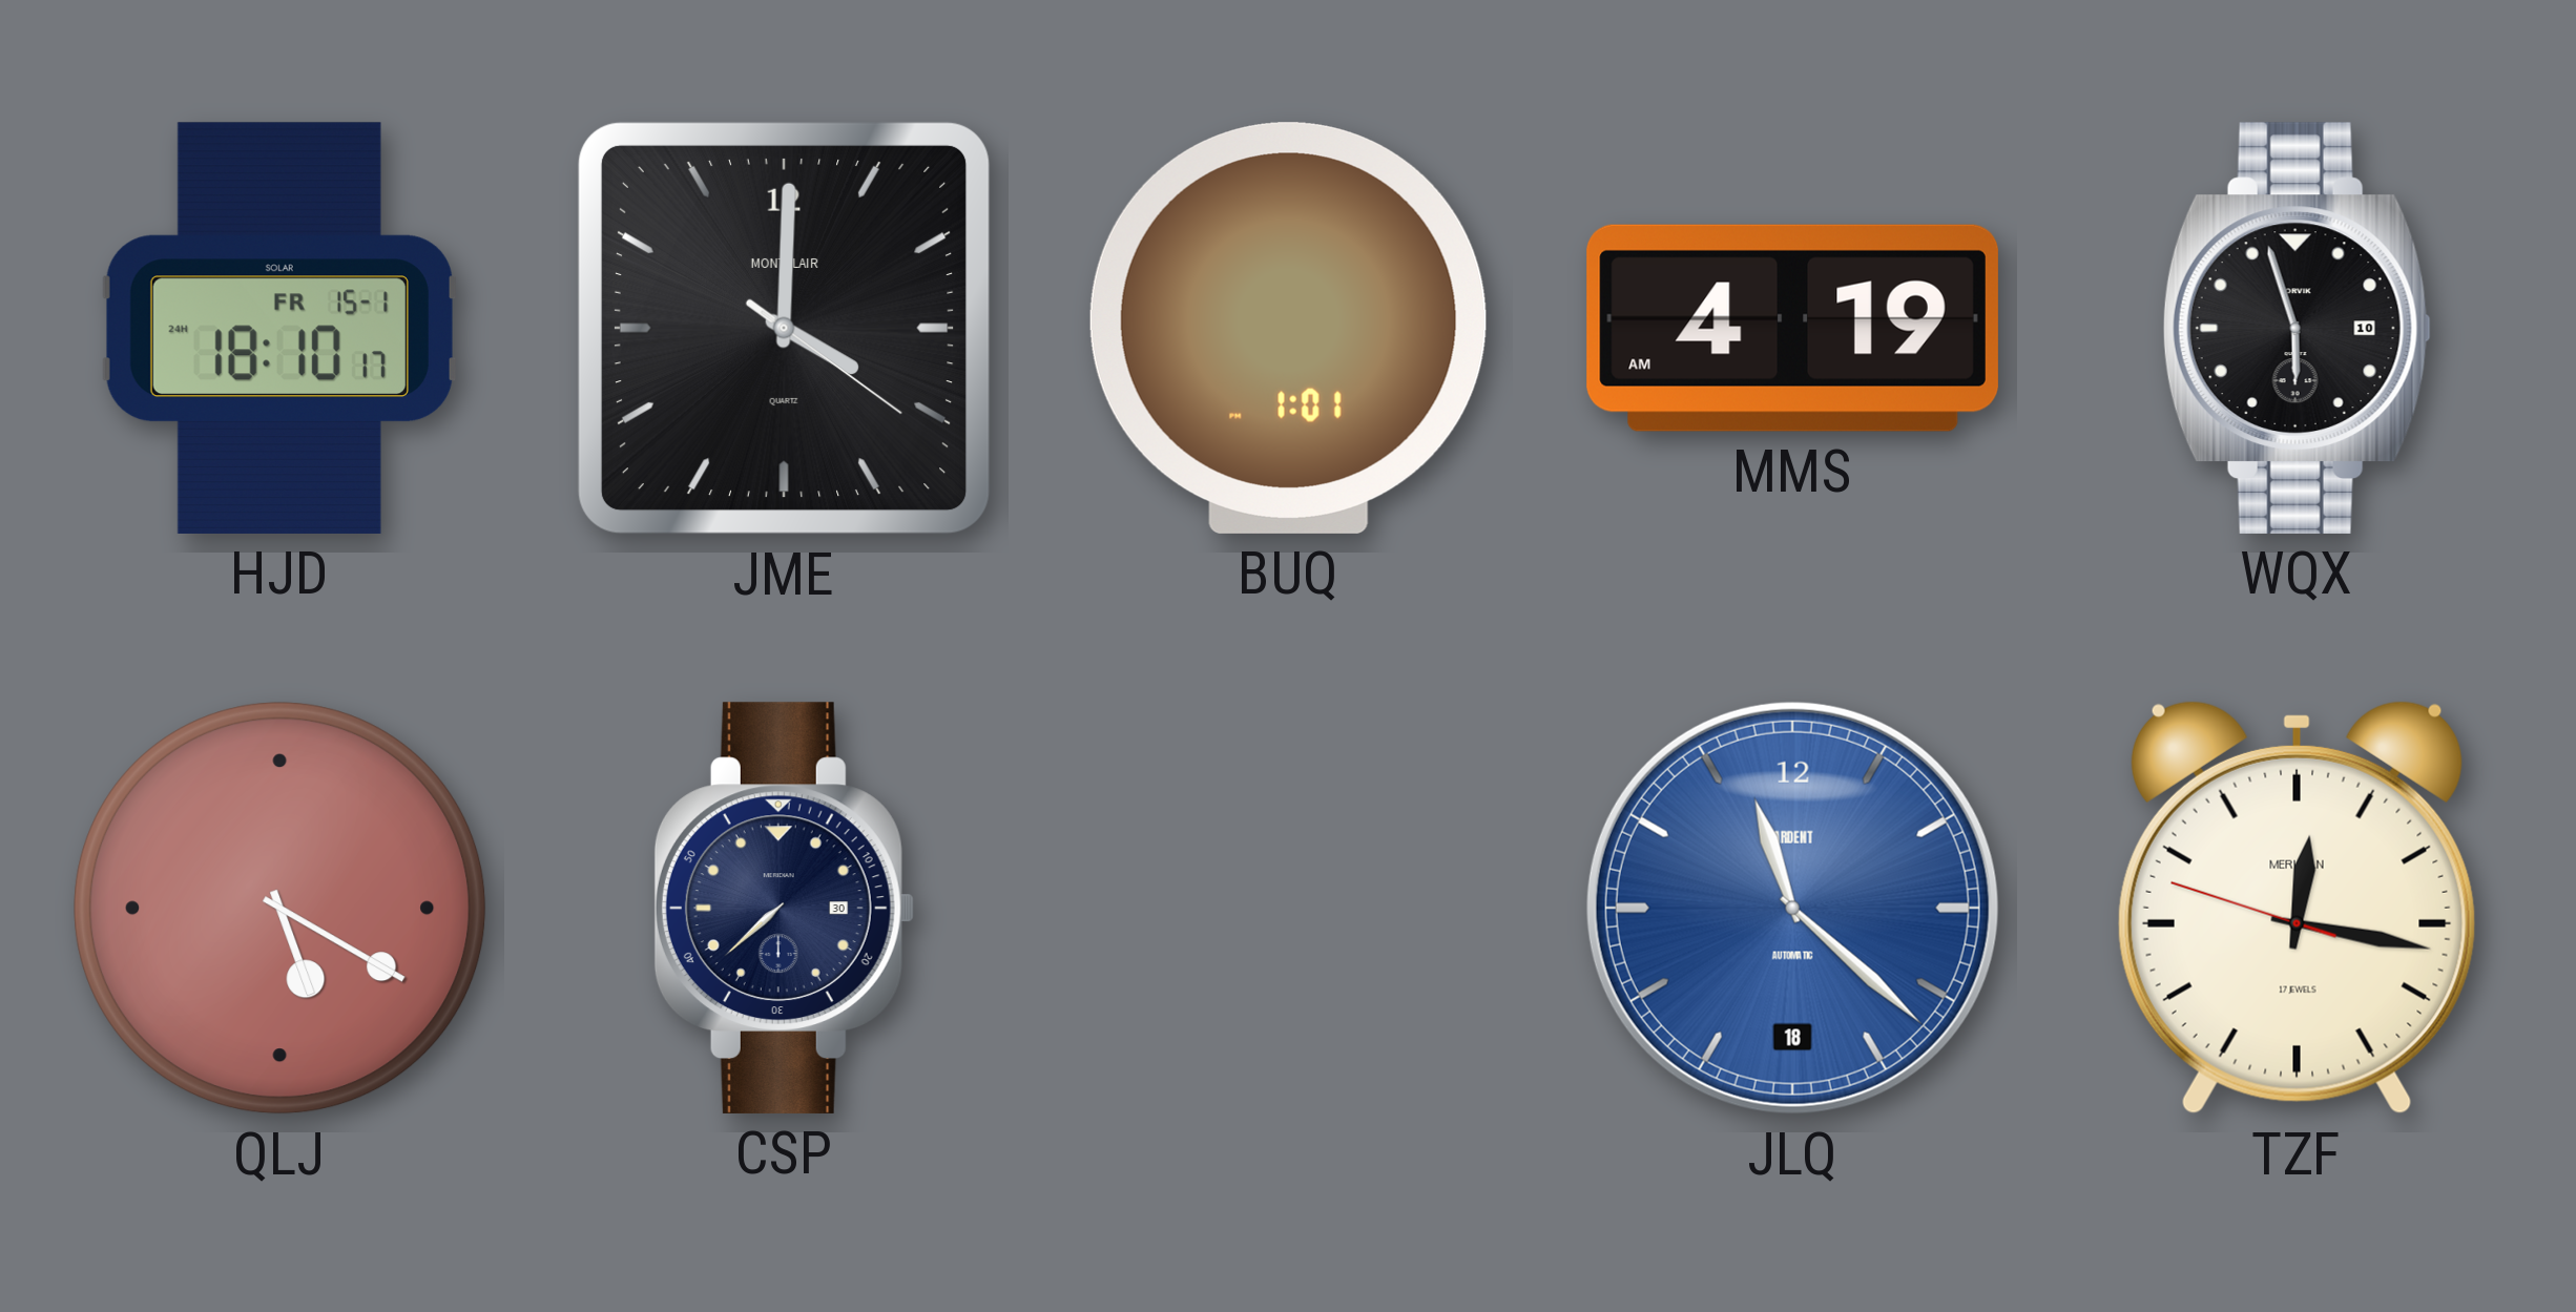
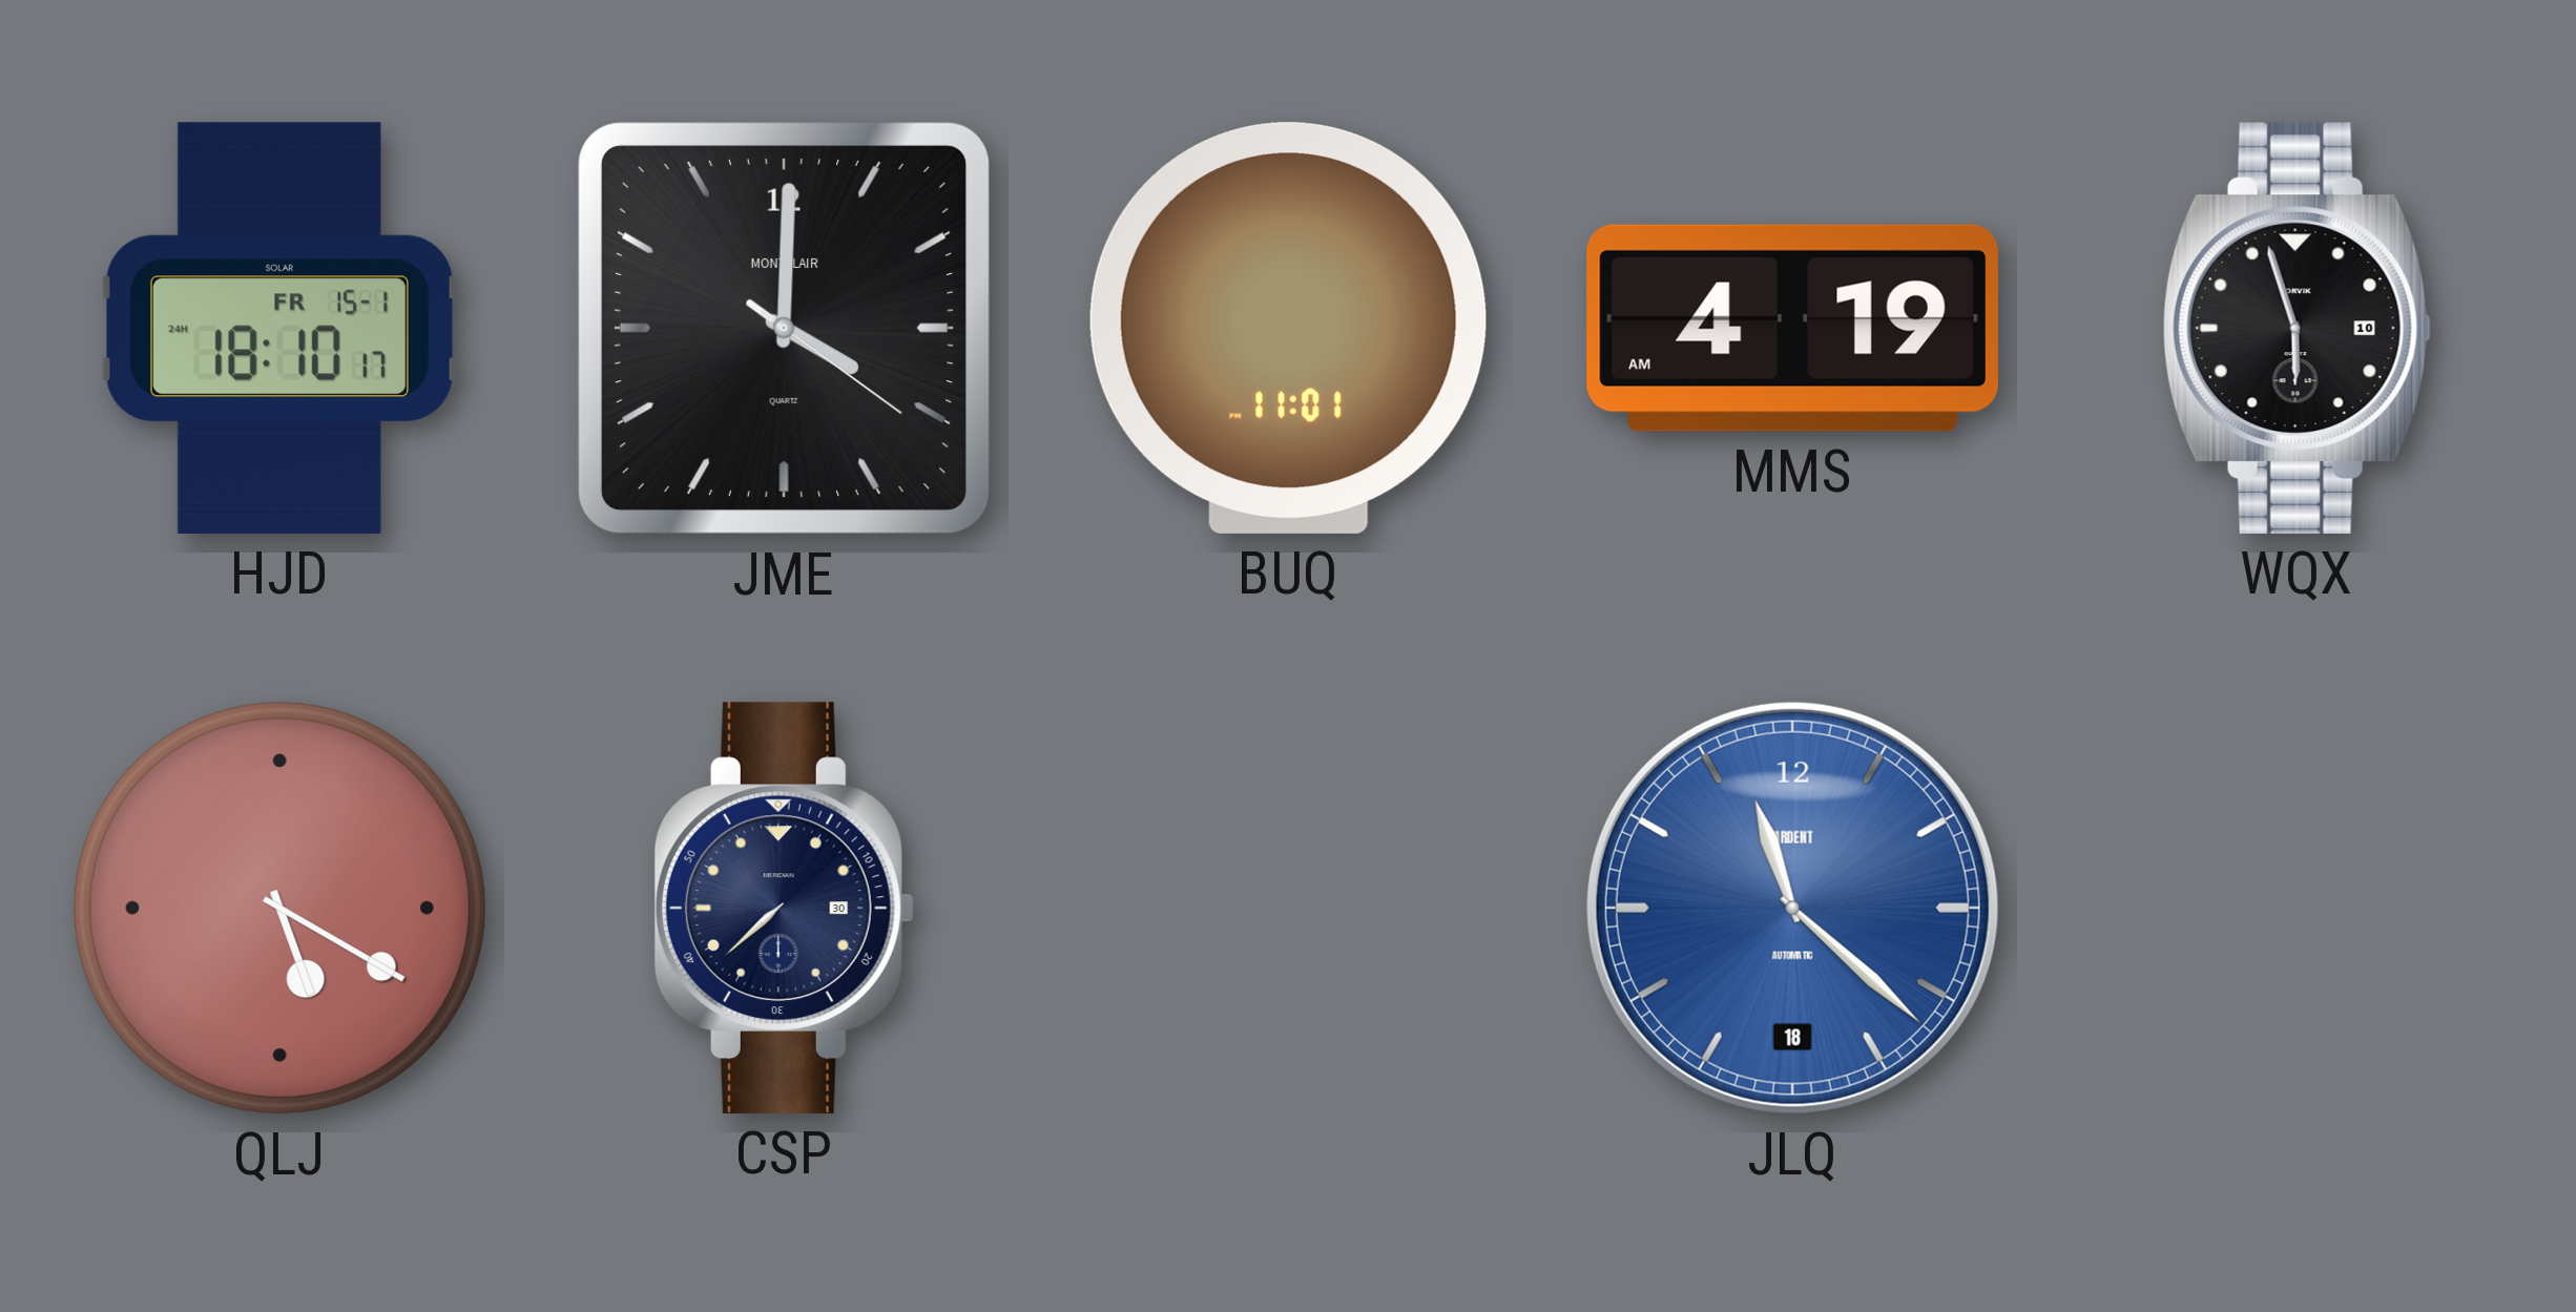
BUQ: 1:01 -> 11:01
TZF: 12:16 -> none
